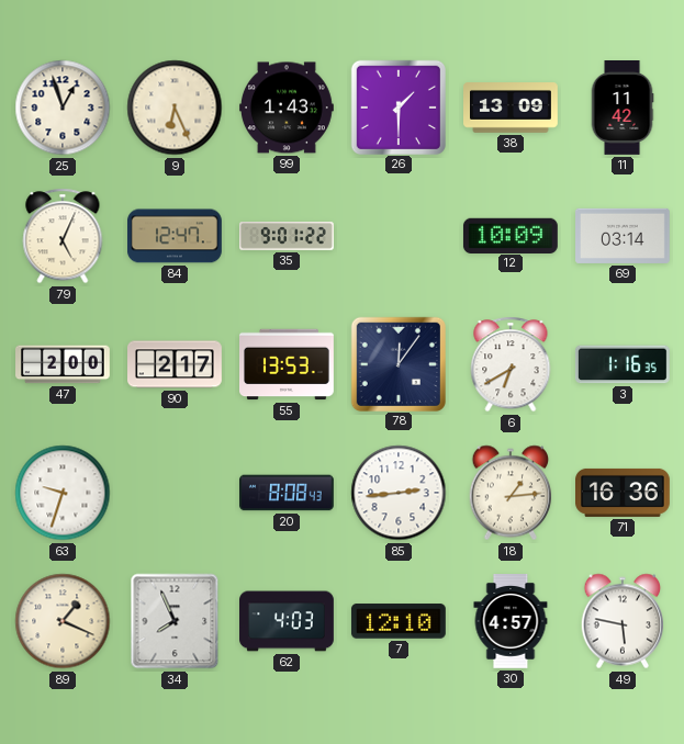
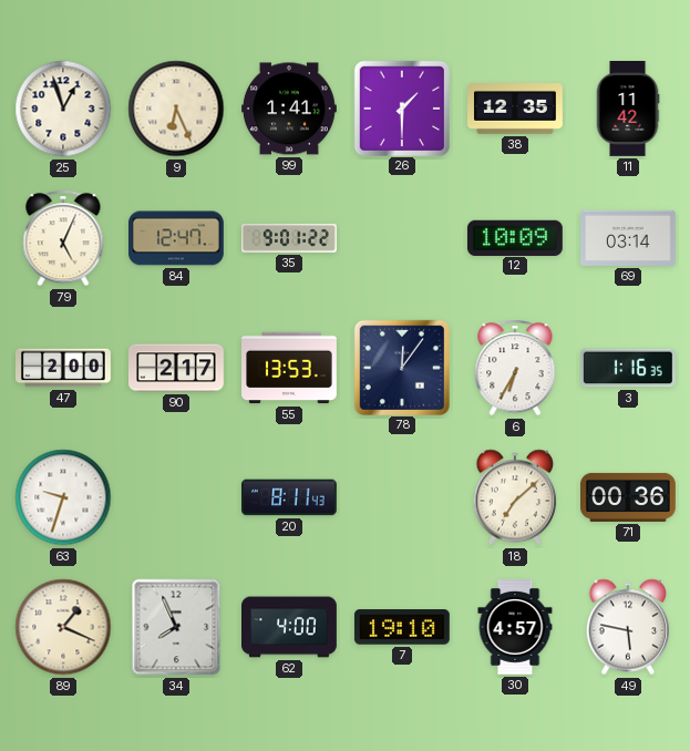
99: 1:43 -> 1:41
38: 13:09 -> 12:35
6: 6:40 -> 6:35
20: 8:08 -> 8:11
85: 2:44 -> none
18: 1:14 -> 7:08
71: 16:36 -> 00:36
62: 4:03 -> 4:00
7: 12:10 -> 19:10
